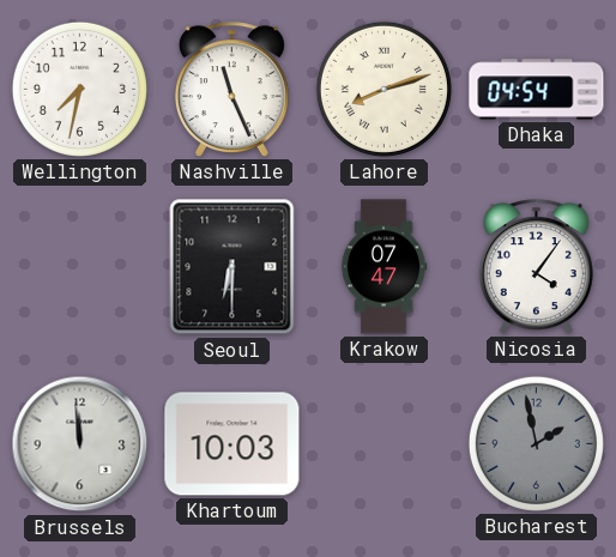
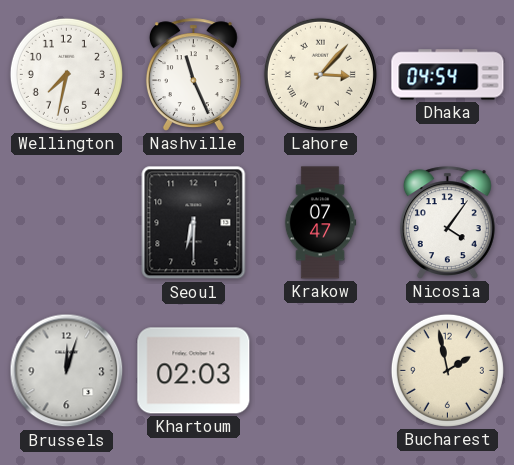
Lahore: 8:12 -> 3:07
Brussels: 11:59 -> 12:03
Khartoum: 10:03 -> 02:03
Bucharest dial: grey -> cream
